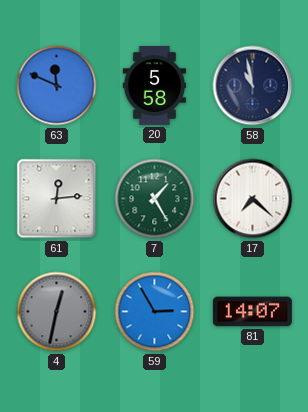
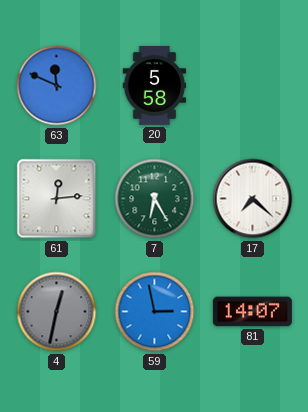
58: 10:58 -> none
7: 1:25 -> 6:25
59: 2:55 -> 2:58
